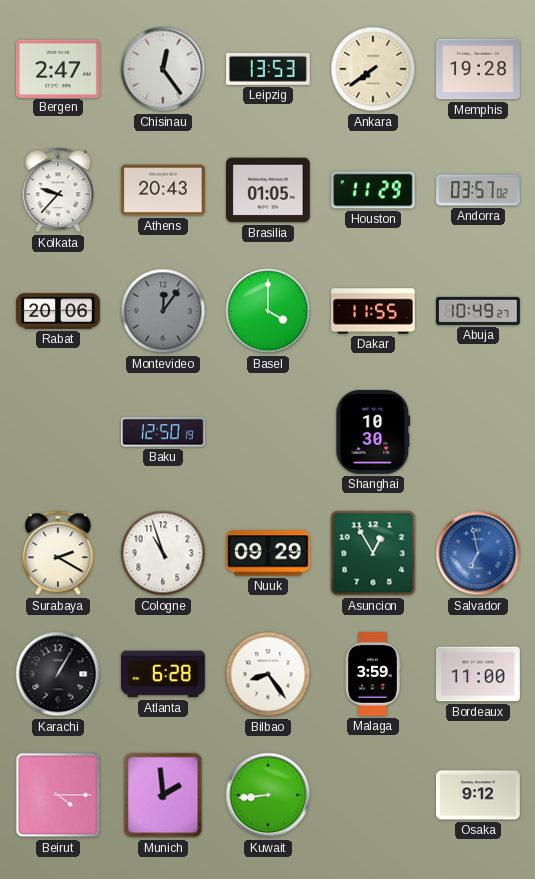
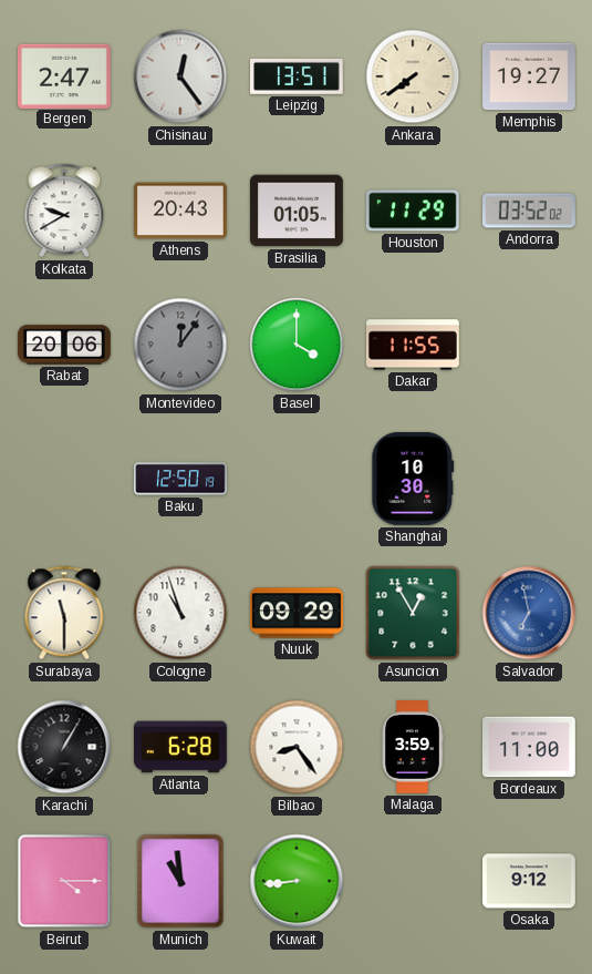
Leipzig: 13:53 -> 13:51
Memphis: 19:28 -> 19:27
Kolkata: 9:37 -> 9:40
Andorra: 03:57 -> 03:52
Abuja: 10:49 -> none
Surabaya: 2:20 -> 11:30
Munich: 1:59 -> 10:59
